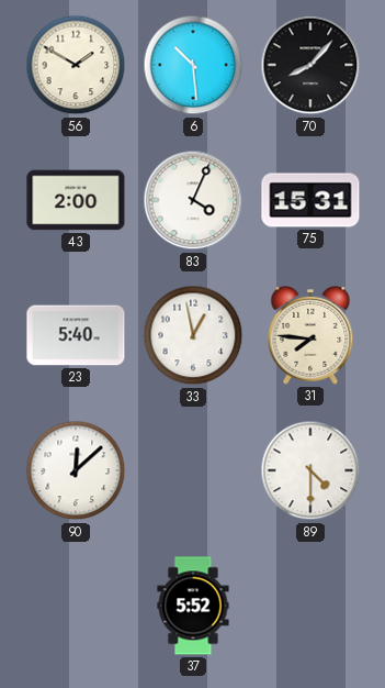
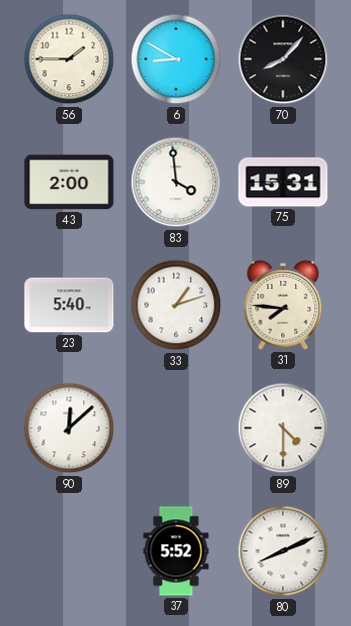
56: 1:50 -> 1:45
6: 10:29 -> 8:50
83: 4:04 -> 3:59
33: 12:58 -> 1:12
80: none -> 8:11
